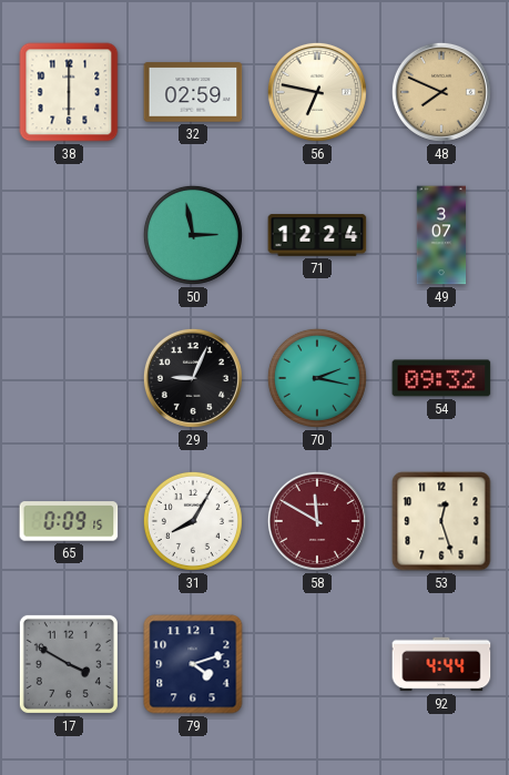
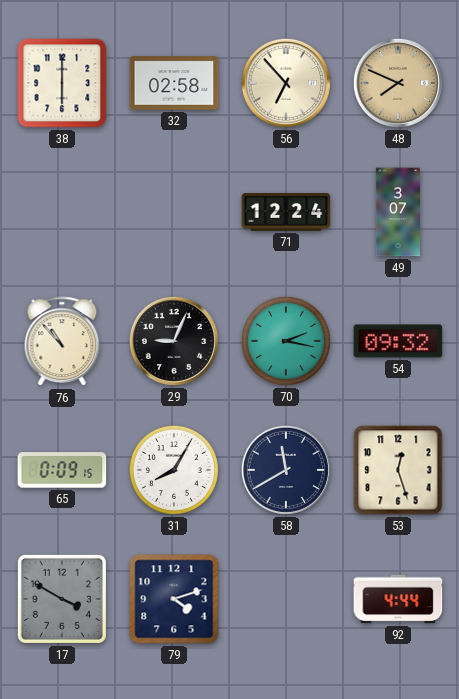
32: 02:59 -> 02:58
56: 6:47 -> 6:53
50: 2:58 -> none
76: none -> 10:53
58: 11:50 -> 11:40
58 dial: burgundy -> navy
